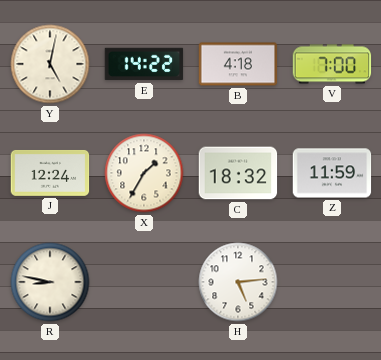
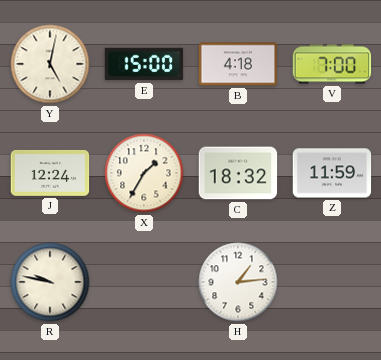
E: 14:22 -> 15:00
R: 8:47 -> 9:47
H: 5:14 -> 1:14
